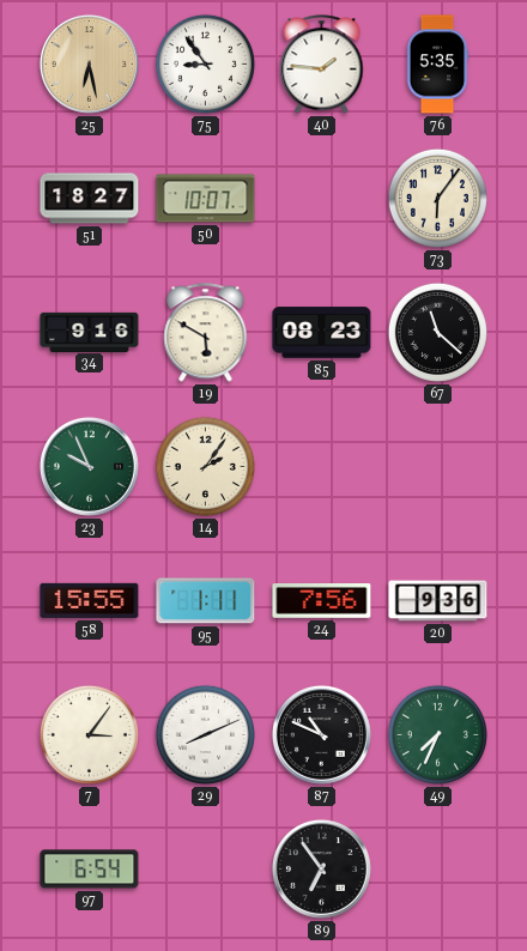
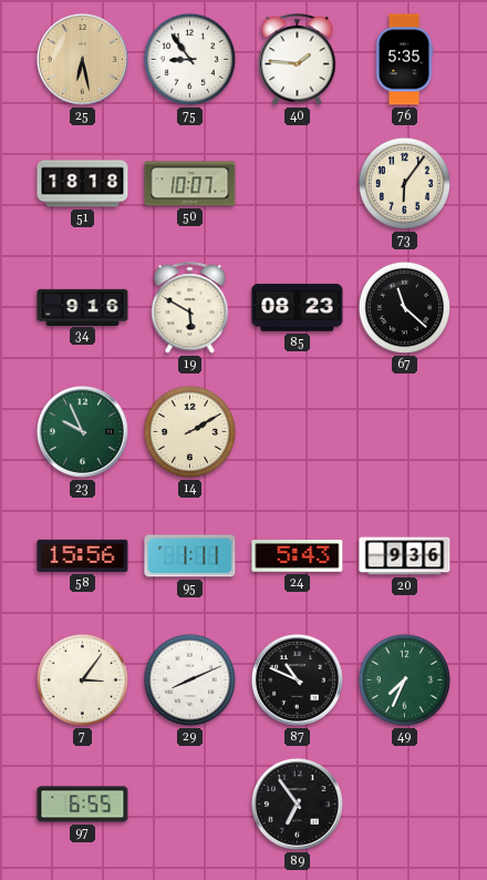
51: 18:27 -> 18:18
14: 2:06 -> 2:10
58: 15:55 -> 15:56
24: 7:56 -> 5:43
97: 6:54 -> 6:55
